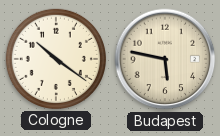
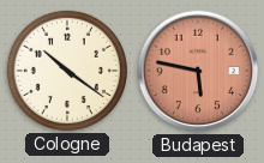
Budapest dial: cream -> salmon
